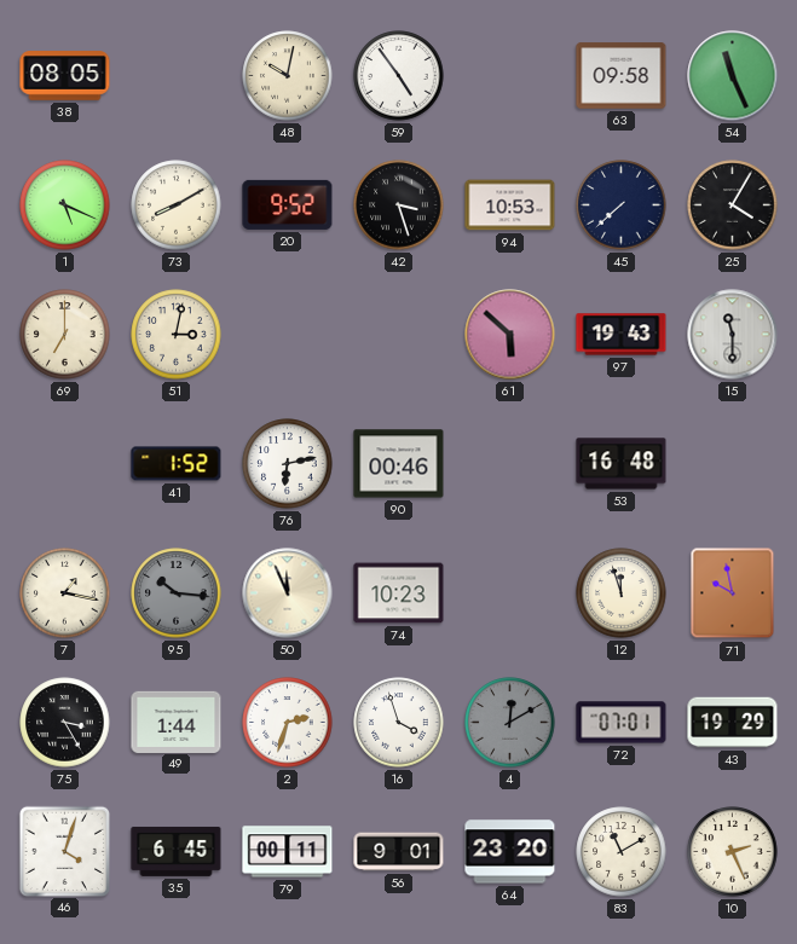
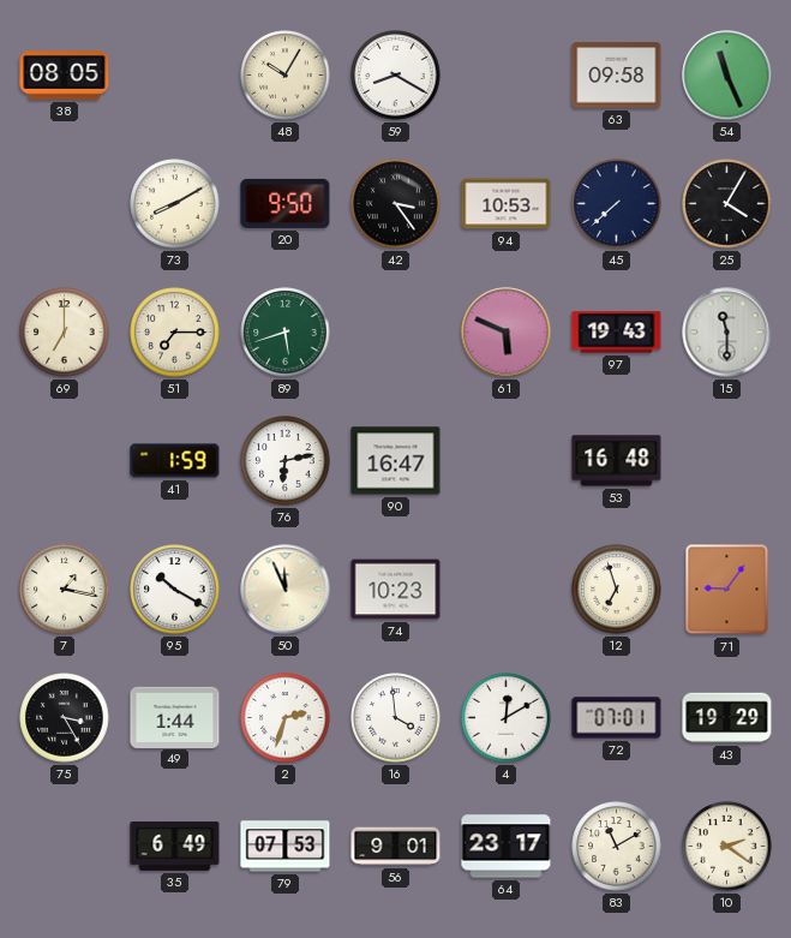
48: 10:02 -> 10:05
59: 4:54 -> 8:20
1: 5:19 -> none
20: 9:52 -> 9:50
42: 3:27 -> 3:24
51: 3:02 -> 7:15
89: none -> 5:42
61: 5:52 -> 5:49
41: 1:52 -> 1:59
90: 00:46 -> 16:47
95: 10:16 -> 10:20
95 dial: grey -> white
12: 11:57 -> 6:57
71: 9:58 -> 9:06
16: 3:57 -> 3:59
4 dial: grey -> white
46: 4:03 -> none
35: 6:45 -> 6:49
79: 00:11 -> 07:53
64: 23:20 -> 23:17
10: 2:26 -> 2:21
